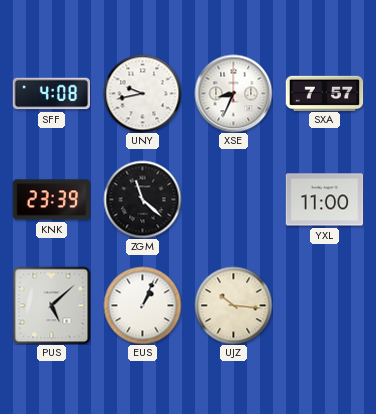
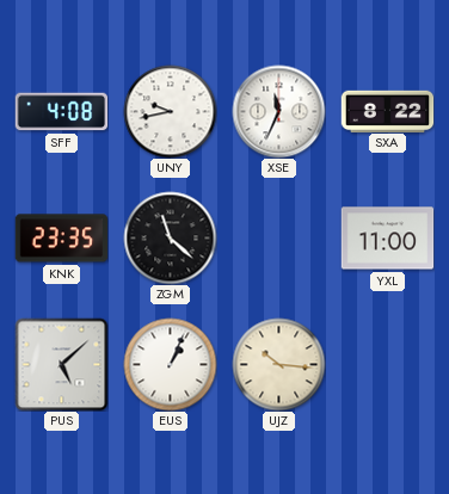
XSE: 8:34 -> 11:34
SXA: 7:57 -> 8:22
KNK: 23:39 -> 23:35
